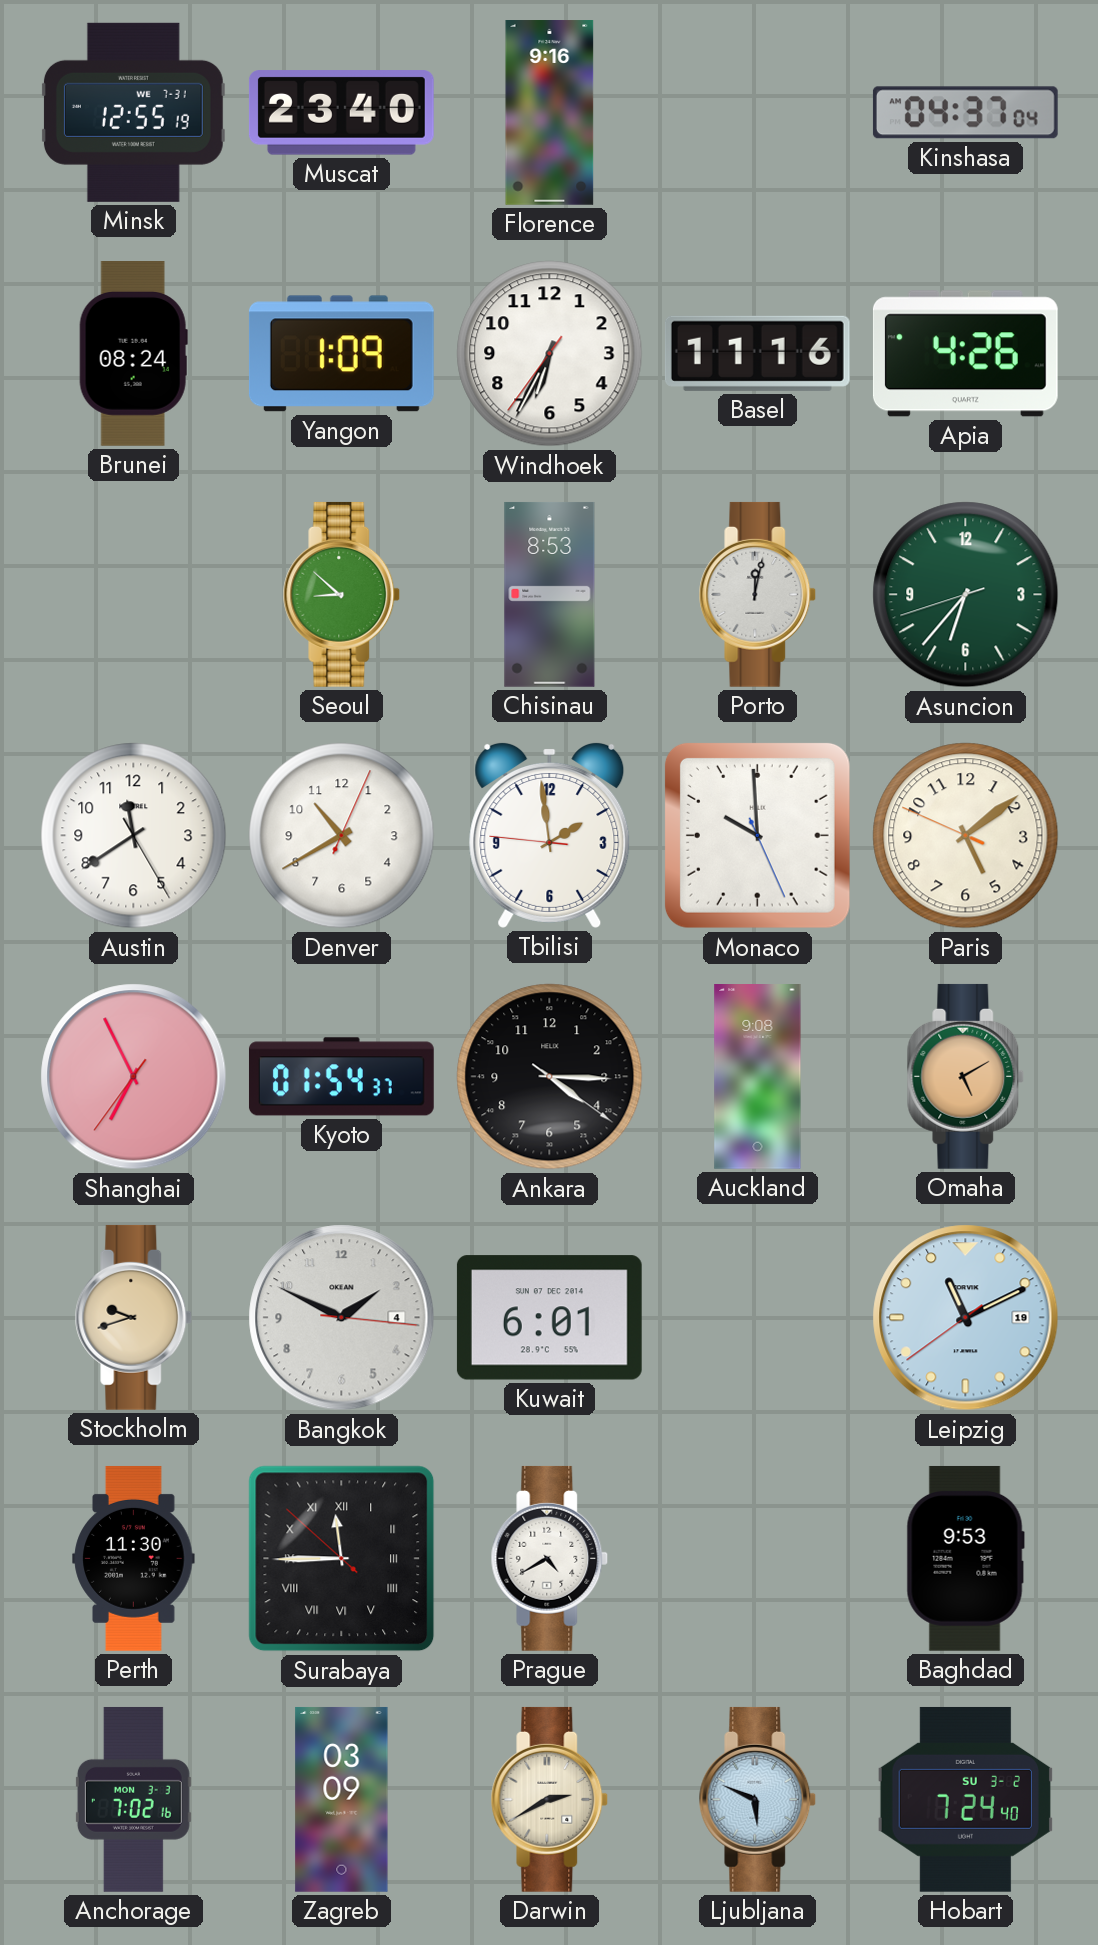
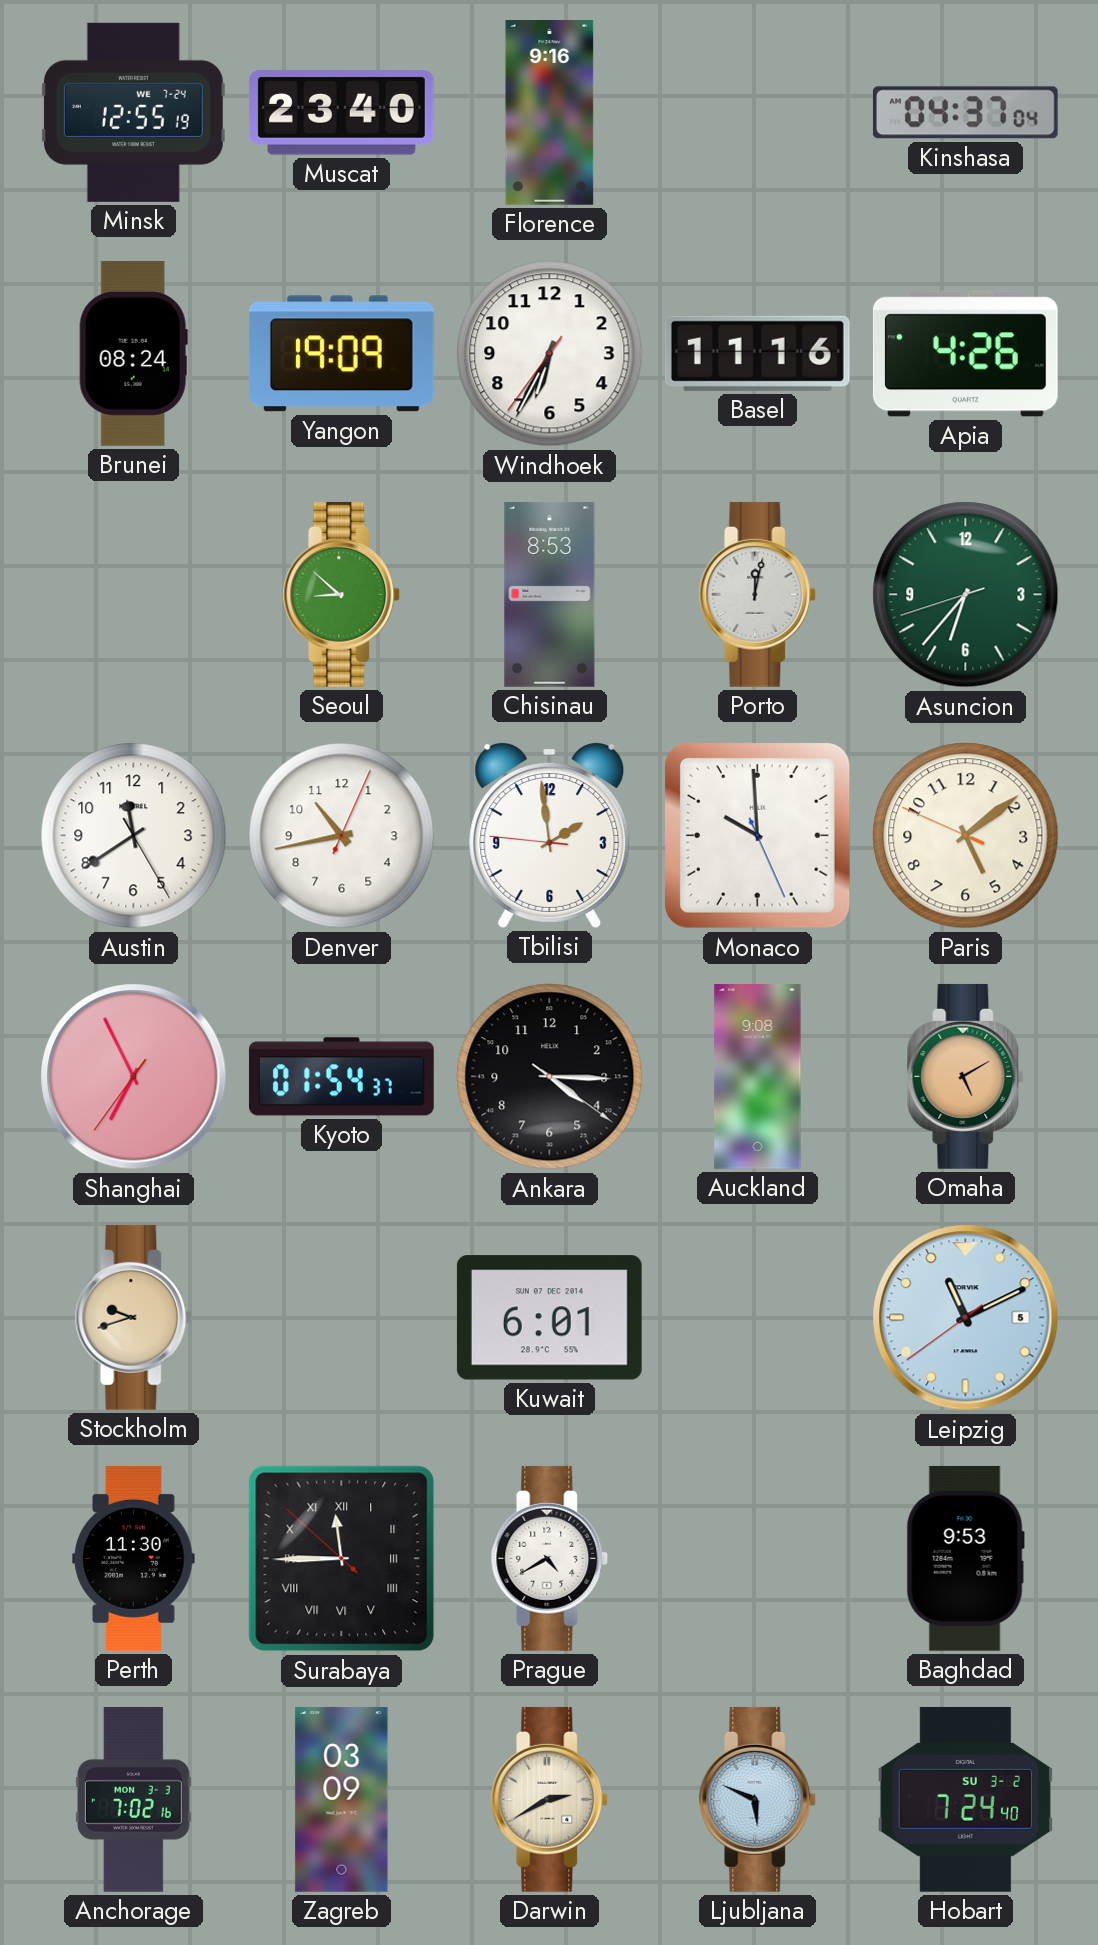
Minsk date: WE 7-31 -> WE 7-24
Yangon: 1:09 -> 19:09
Denver: 10:40 -> 10:43
Bangkok: 1:49 -> none
Leipzig date: 19 -> 5
